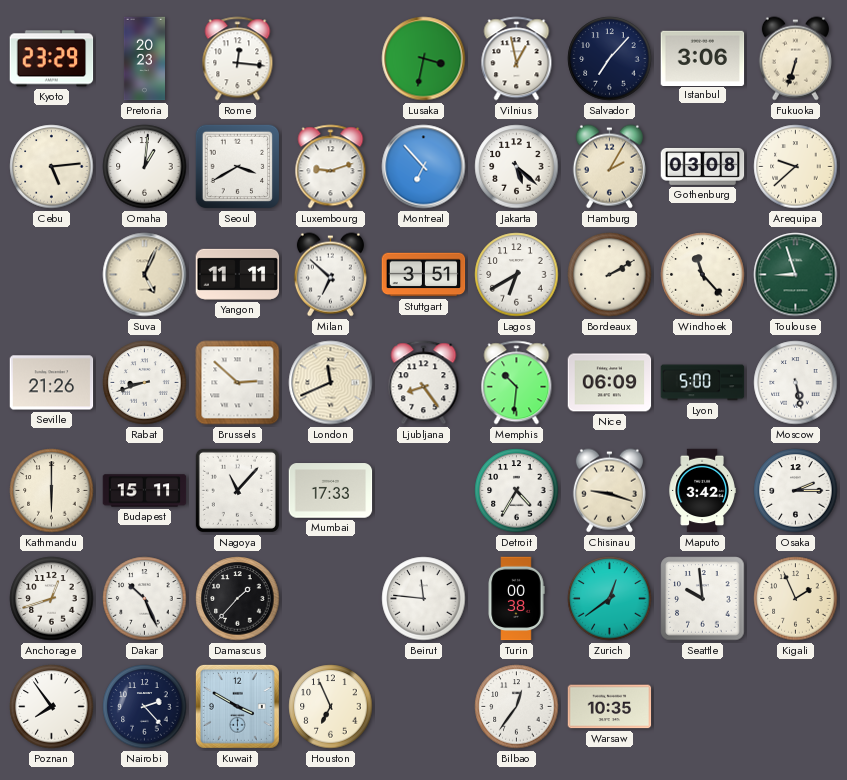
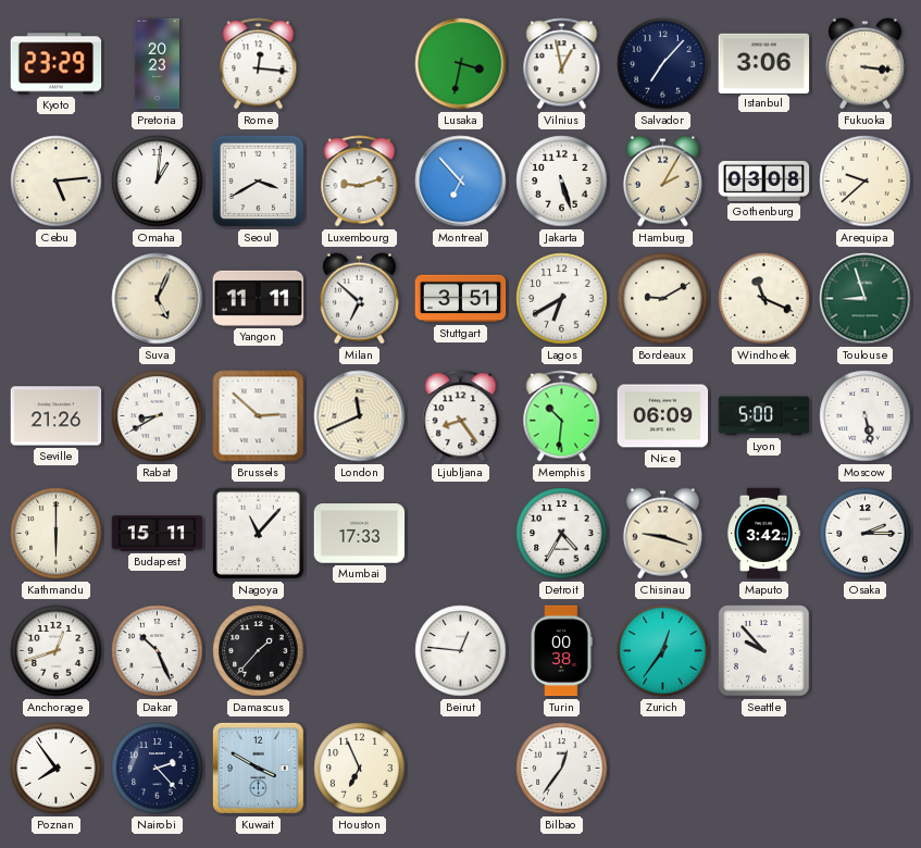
Fukuoka: 6:33 -> 3:16
Jakarta: 5:22 -> 5:27
Bordeaux: 2:10 -> 9:10
Windhoek: 11:23 -> 11:19
Rabat: 8:42 -> 8:40
Beirut: 11:46 -> 12:46
Zurich: 12:39 -> 12:36
Seattle: 9:59 -> 9:53
Kigali: 1:56 -> none
Warsaw: 10:35 -> none
